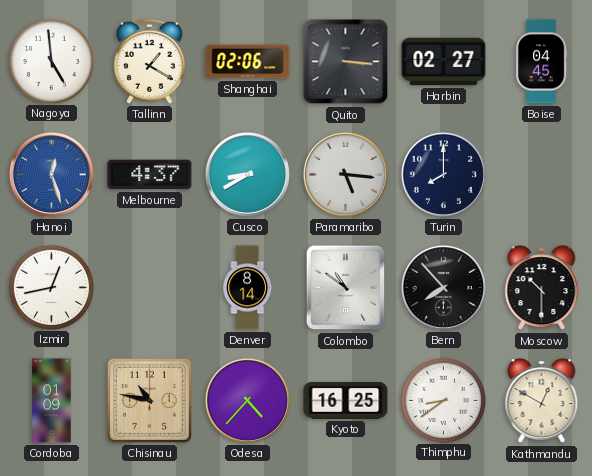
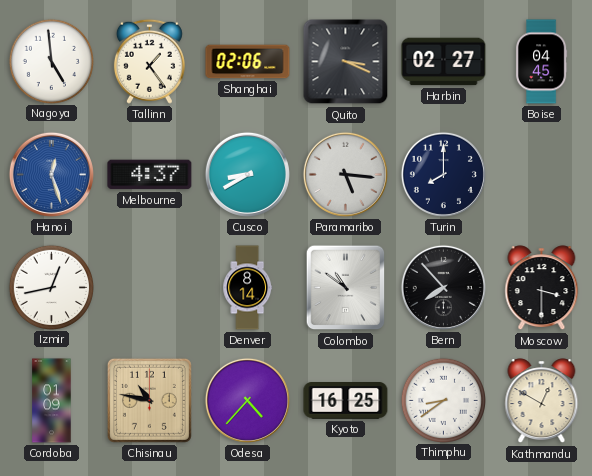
Tallinn: 1:20 -> 1:24
Quito: 3:16 -> 3:19
Moscow: 10:30 -> 3:30
